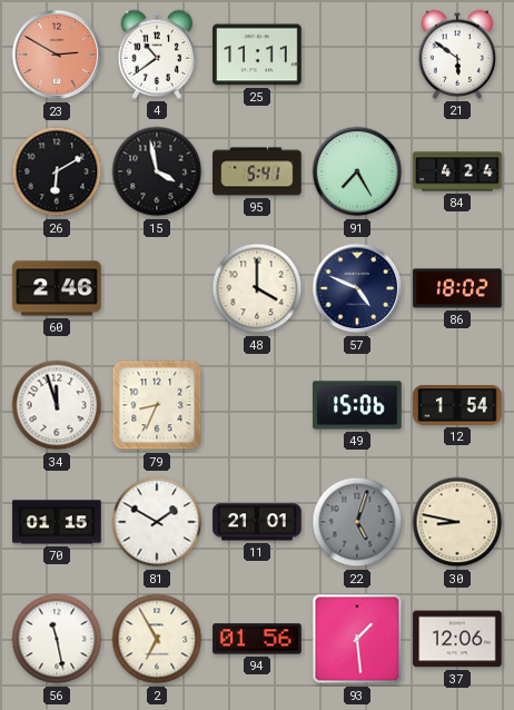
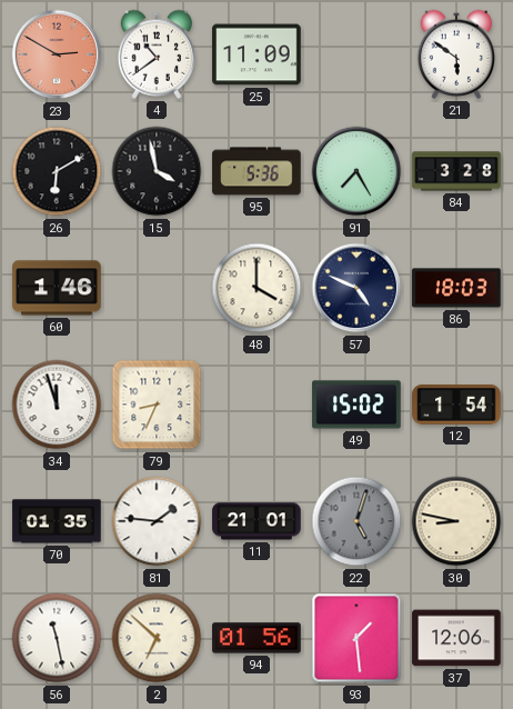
25: 11:11 -> 11:09
95: 5:41 -> 5:36
84: 4:24 -> 3:28
60: 2:46 -> 1:46
86: 18:02 -> 18:03
49: 15:06 -> 15:02
70: 01:15 -> 01:35
81: 1:50 -> 1:46
2: 6:55 -> 6:52
